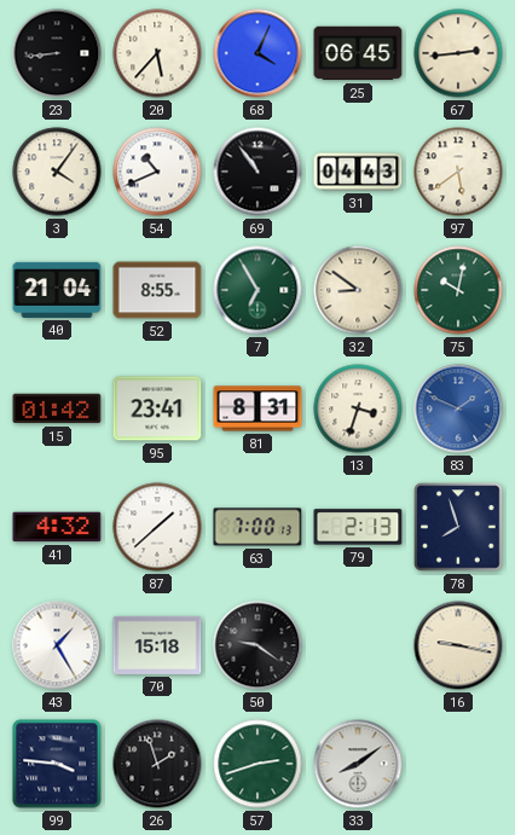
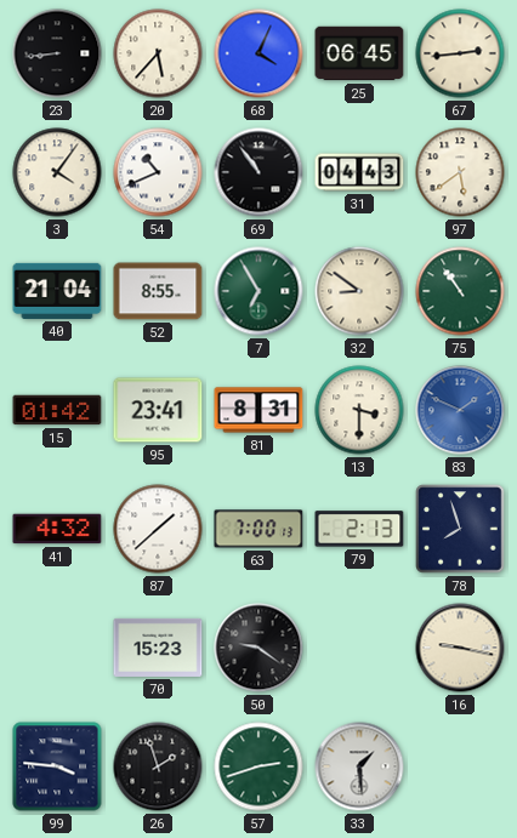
75: 10:02 -> 10:54
13: 3:33 -> 3:30
43: 1:25 -> none
70: 15:18 -> 15:23
33: 8:09 -> 1:29
